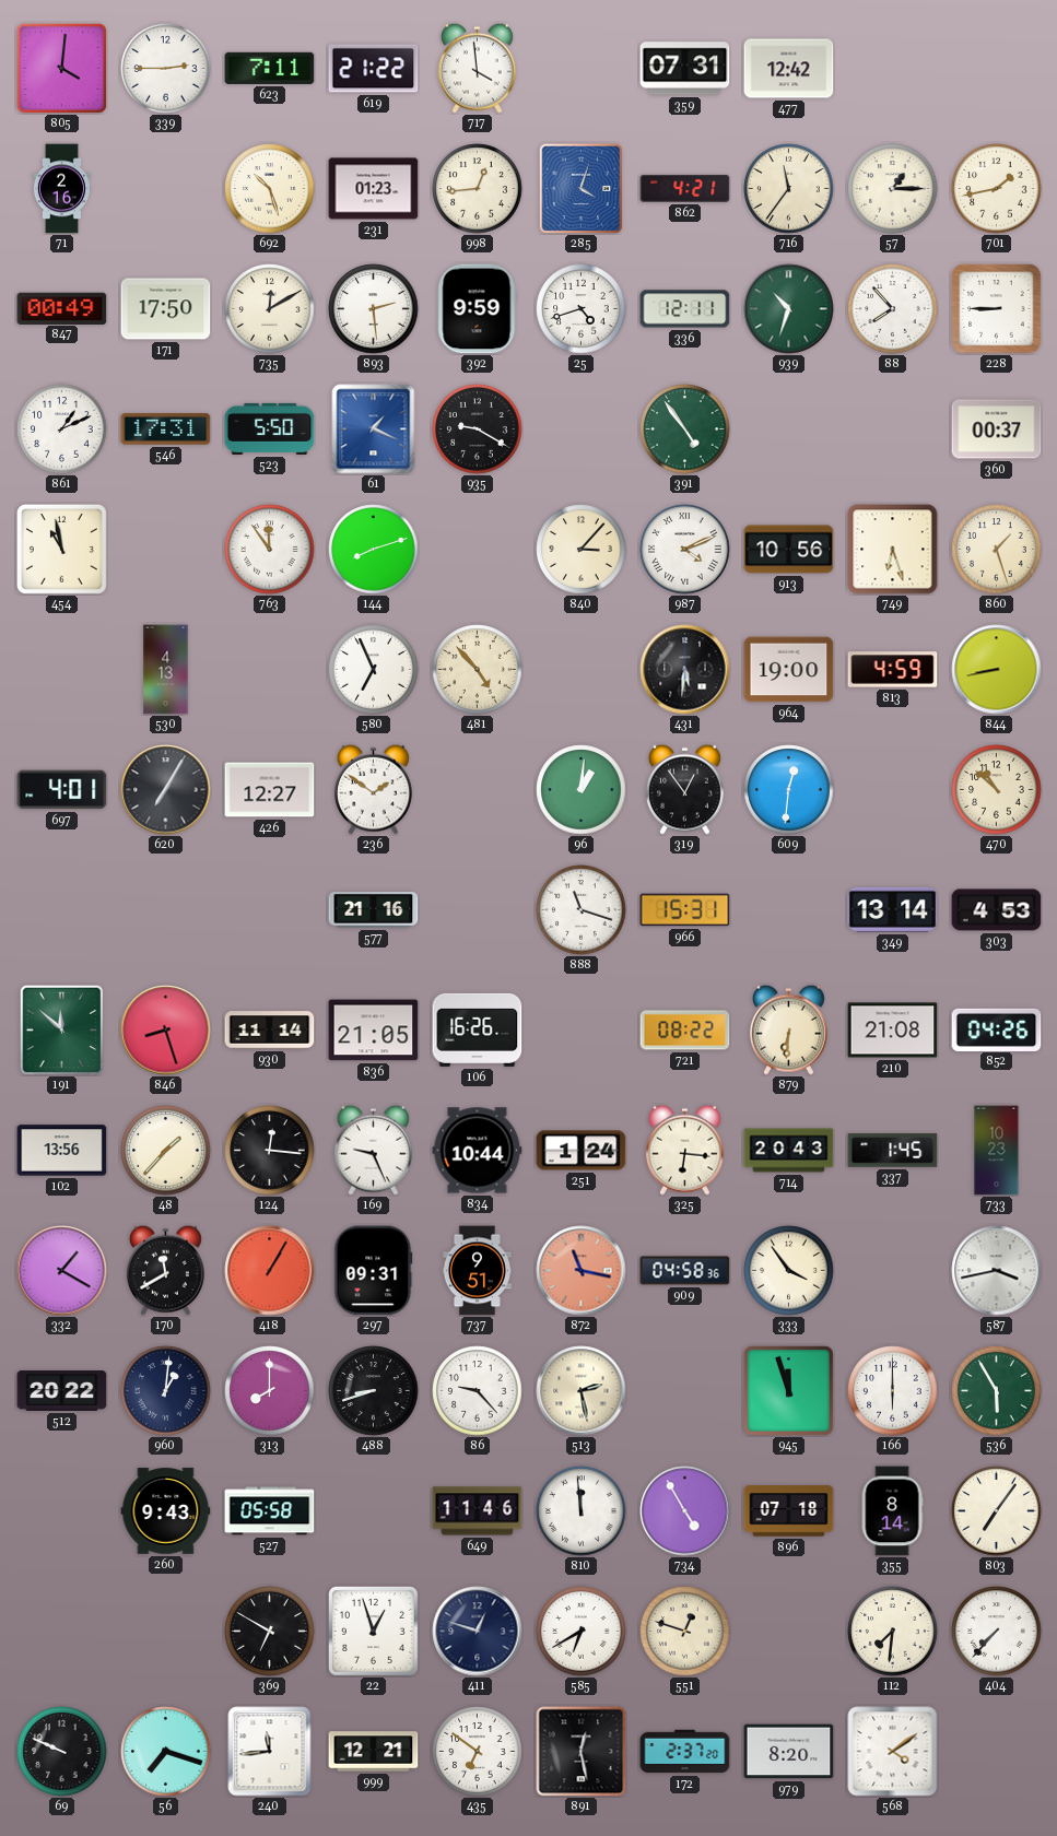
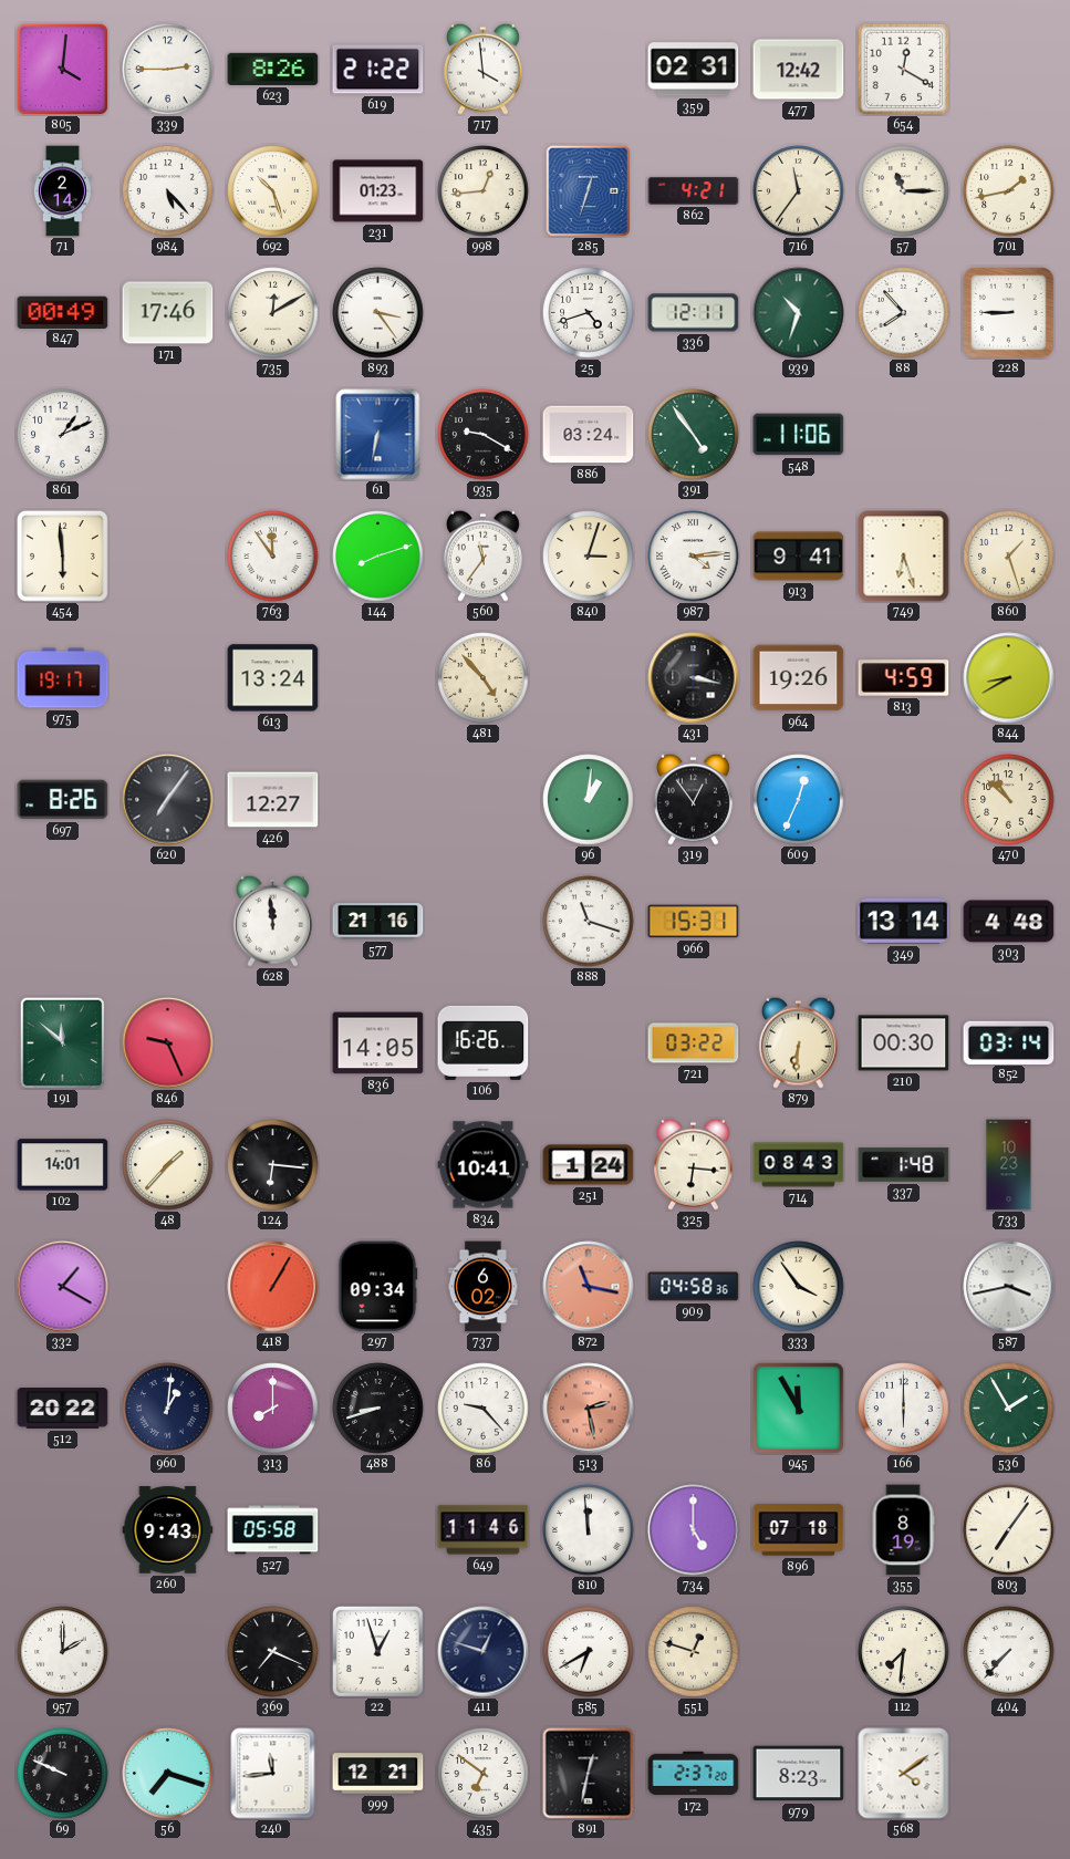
623: 7:11 -> 8:26
359: 07:31 -> 02:31
654: none -> 12:20
71: 2:16 -> 2:14
984: none -> 5:23
285: 4:03 -> 12:33
57: 1:15 -> 11:15
171: 17:50 -> 17:46
893: 2:29 -> 3:24
392: 9:59 -> none
546: 17:31 -> none
523: 5:50 -> none
61: 1:19 -> 6:32
886: none -> 03:24
548: none -> 11:06
360: 00:37 -> none
454: 10:58 -> 5:59
560: none -> 11:36
840: 3:07 -> 3:03
987: 4:11 -> 4:14
913: 10:56 -> 9:41
975: none -> 19:17
530: 4:13 -> none
613: none -> 13:24
580: 6:56 -> none
431: 5:31 -> 3:17
964: 19:00 -> 19:26
844: 8:43 -> 8:40
697: 4:01 -> 8:26
620: 7:05 -> 7:06
236: 1:51 -> none
609: 12:31 -> 12:34
628: none -> 11:59
303: 4:53 -> 4:48
846: 8:27 -> 9:26
930: 11:14 -> none
836: 21:05 -> 14:05
721: 08:22 -> 03:22
210: 21:08 -> 00:30
852: 04:26 -> 03:14
102: 13:56 -> 14:01
124: 12:16 -> 6:16
169: 9:26 -> none
834: 10:44 -> 10:41
714: 20:43 -> 08:43
337: 1:45 -> 1:48
170: 11:40 -> none
297: 09:31 -> 09:34
737: 9:51 -> 6:02
513 dial: cream -> salmon
945: 11:57 -> 11:55
536: 5:55 -> 1:55
734: 4:55 -> 5:00
355: 8:14 -> 8:19
957: none -> 2:00
369: 6:50 -> 7:19
891: 12:28 -> 12:32
979: 8:20 -> 8:23
